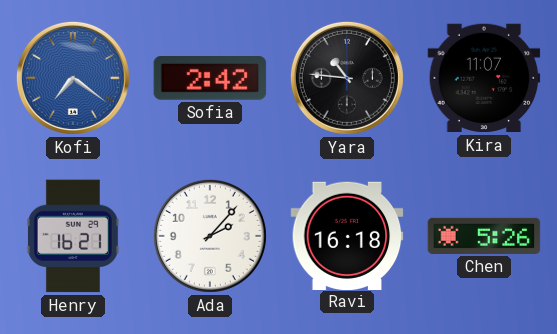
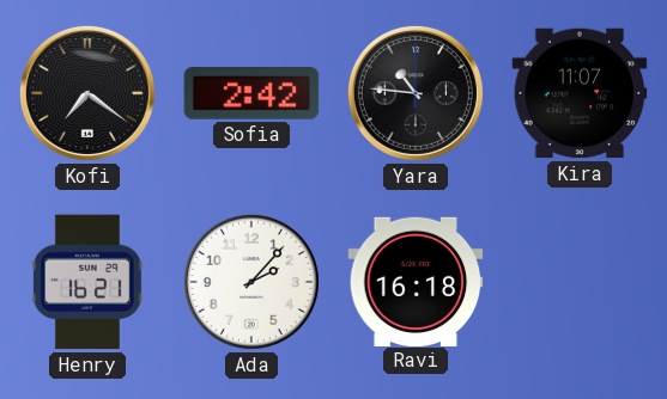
Kofi dial: blue -> black
Chen: 5:26 -> none
